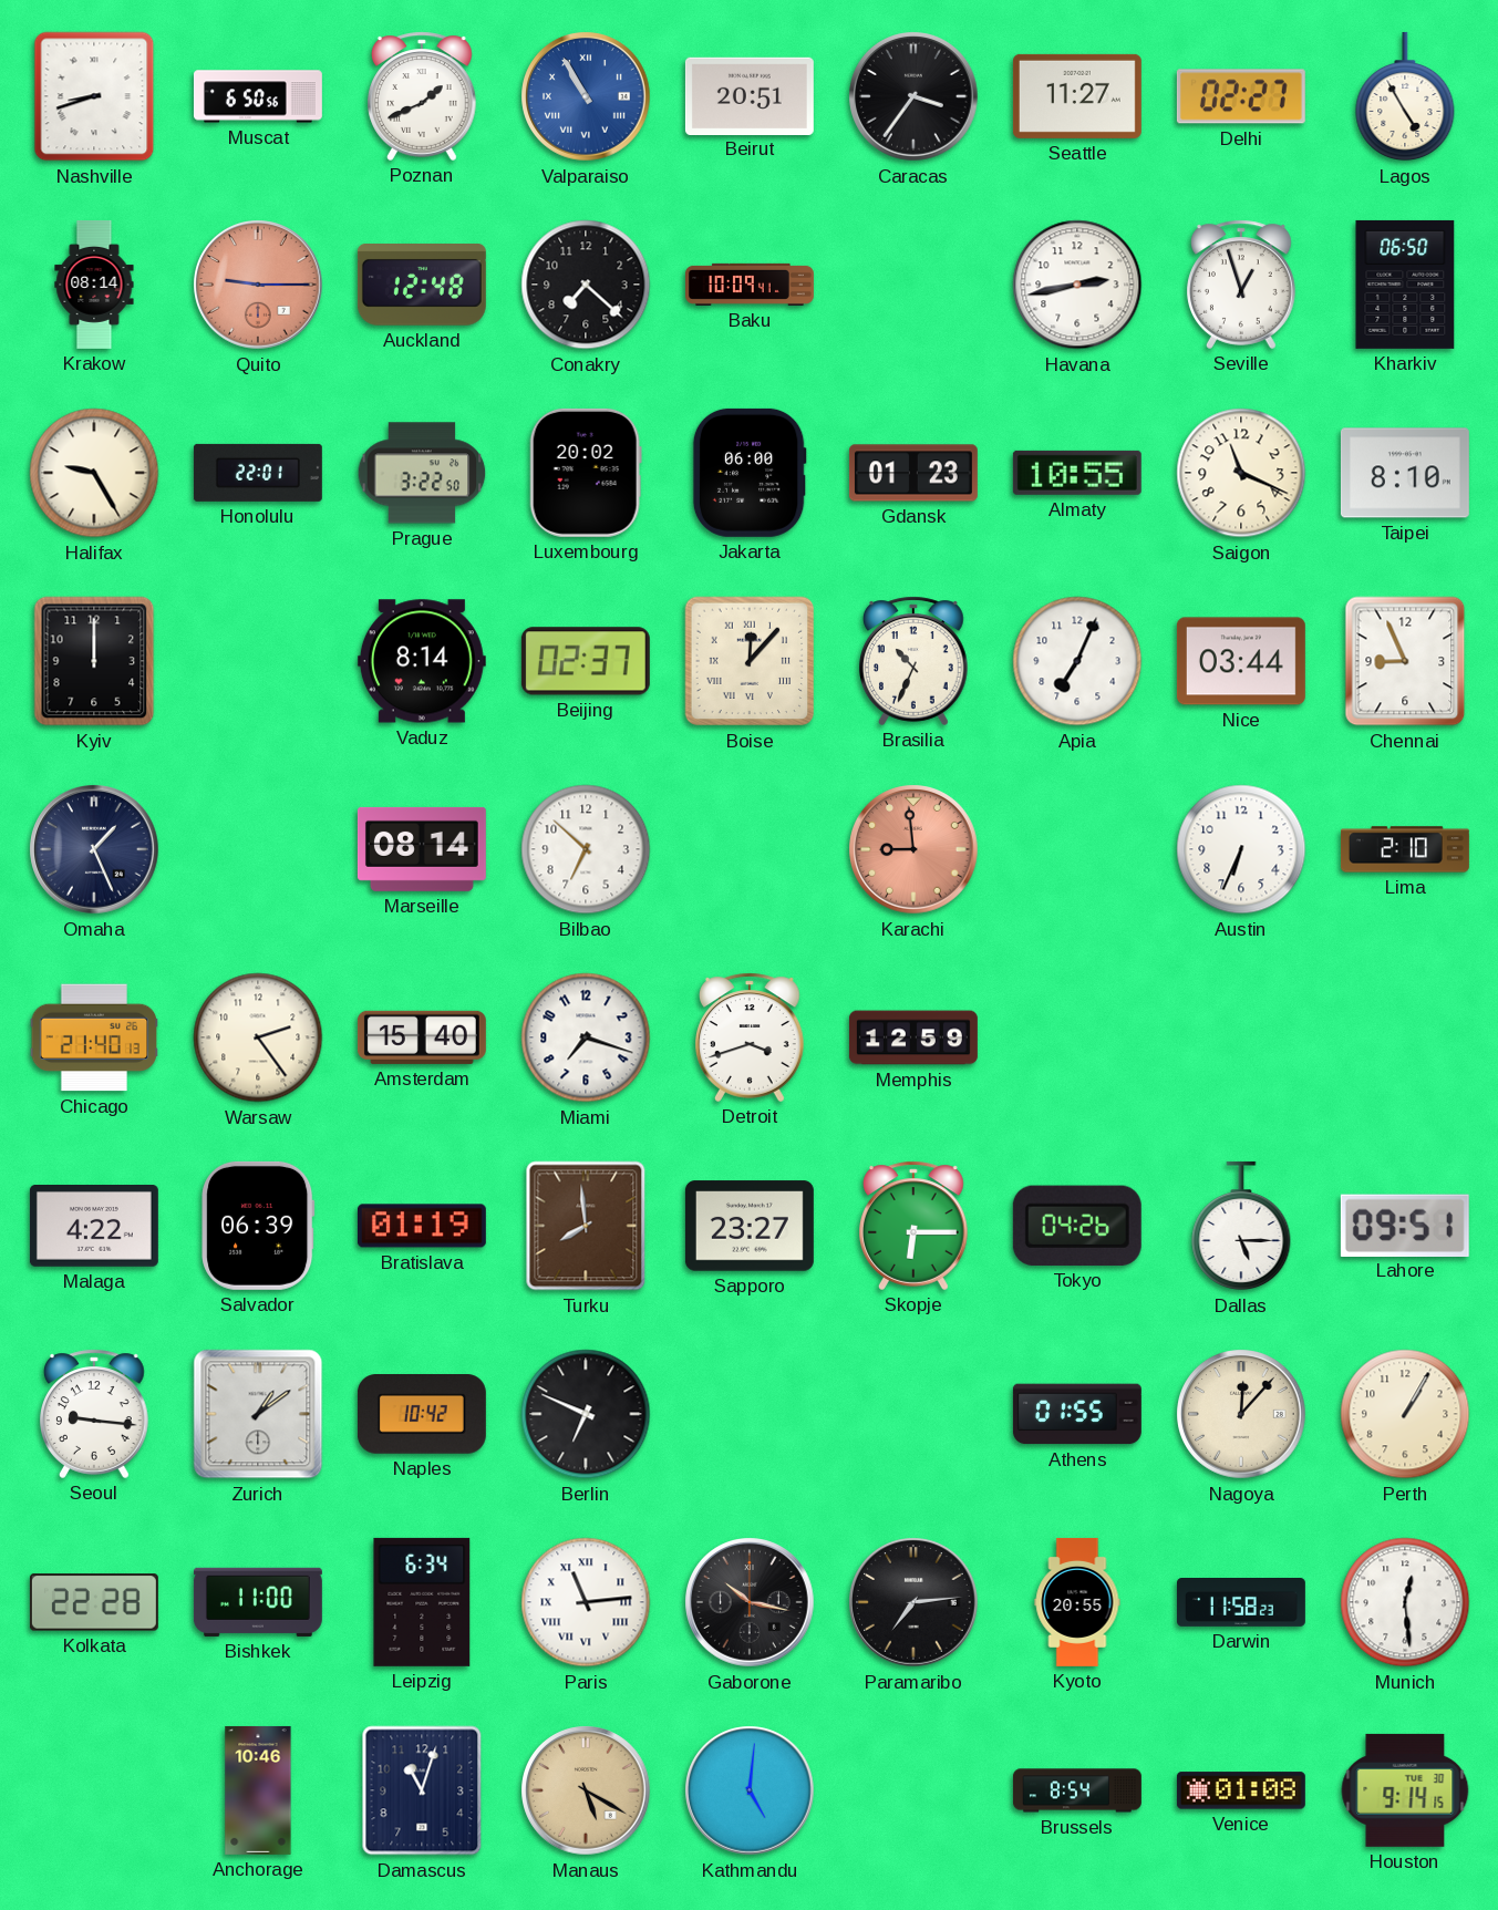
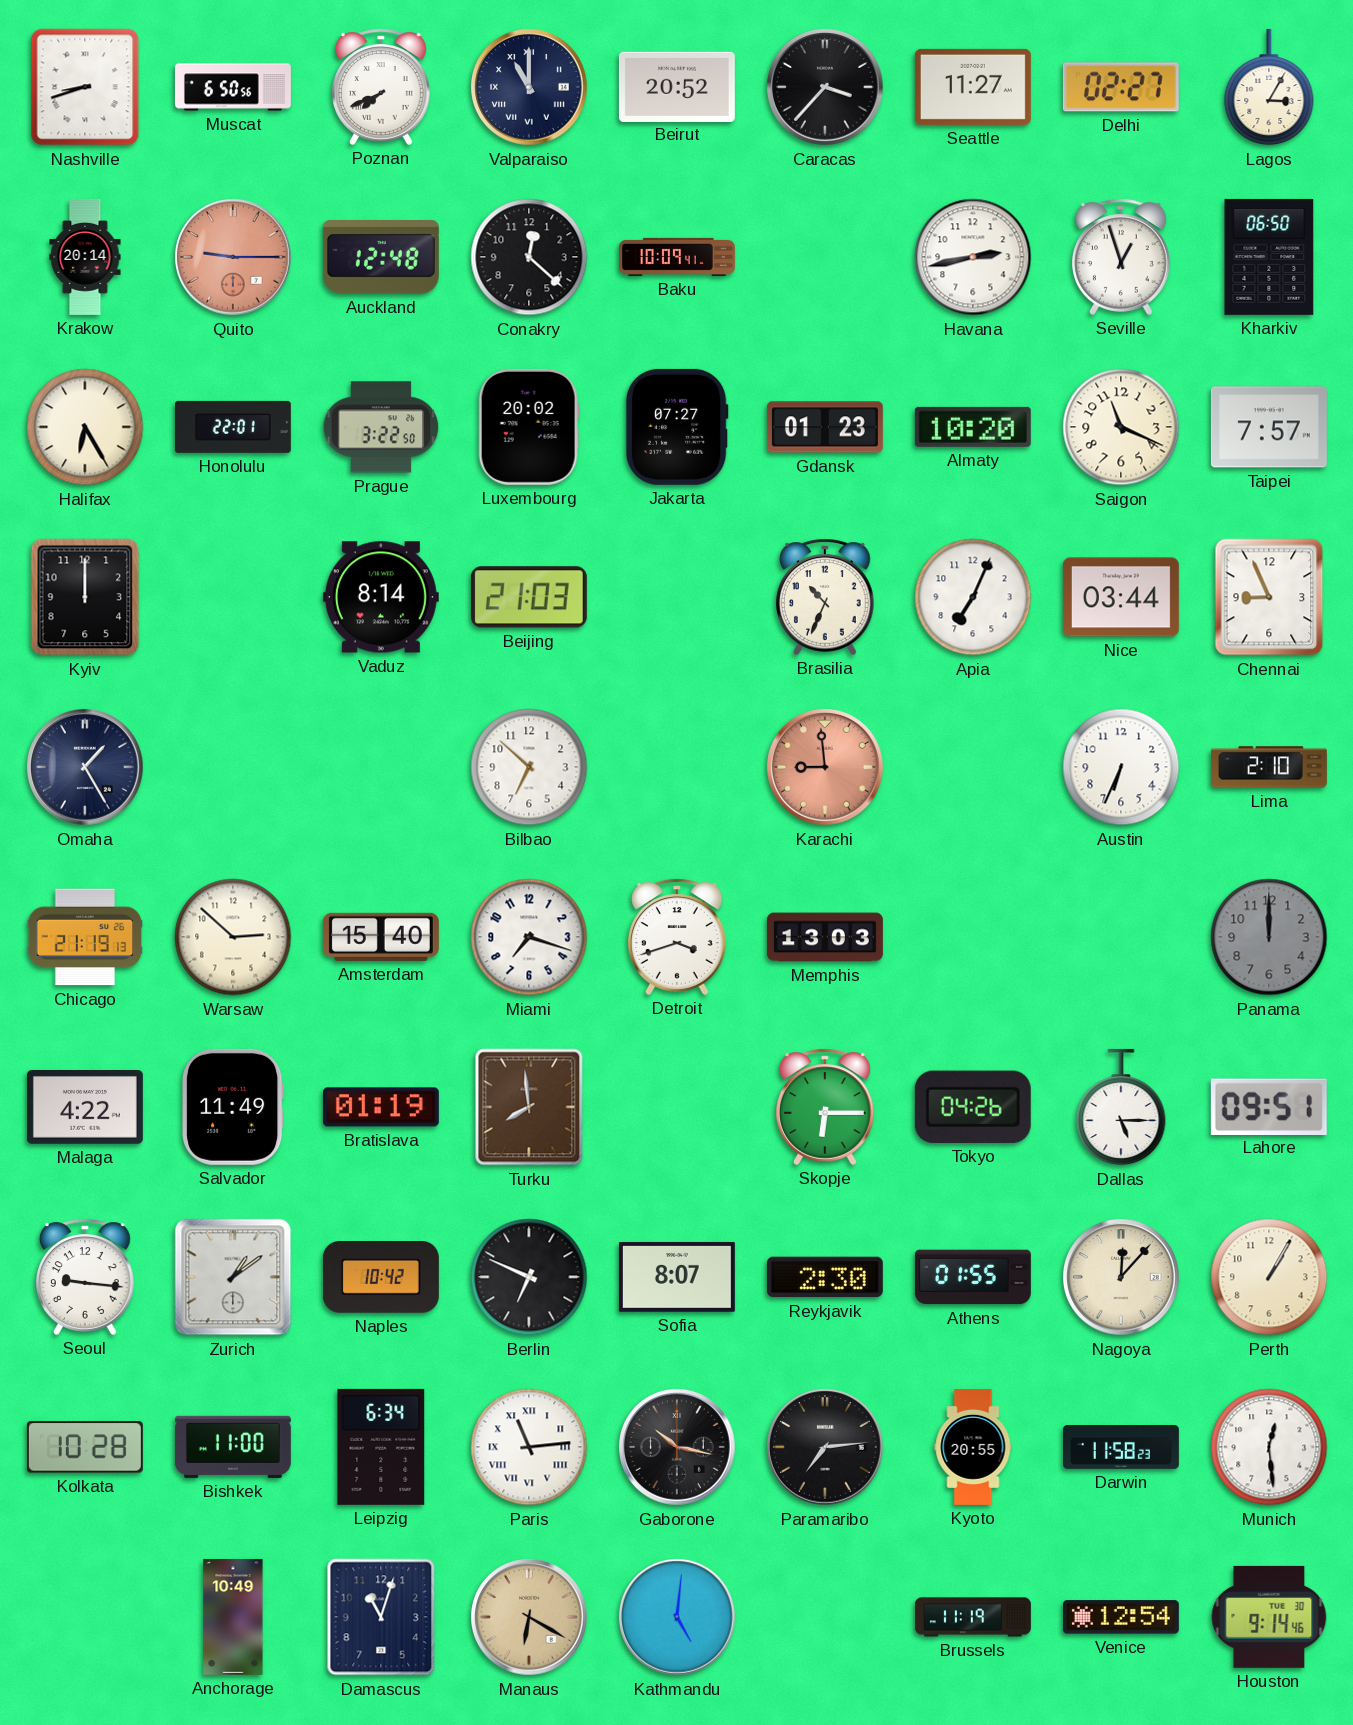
Poznan: 1:41 -> 7:41
Valparaiso: 10:55 -> 11:00
Valparaiso dial: blue -> navy
Beirut: 20:51 -> 20:52
Caracas: 3:36 -> 3:37
Lagos: 4:55 -> 3:05
Krakow: 08:14 -> 20:14
Conakry: 7:22 -> 12:22
Halifax: 9:25 -> 6:25
Jakarta: 06:00 -> 07:27
Almaty: 10:55 -> 10:20
Taipei: 8:10 -> 7:57
Beijing: 02:37 -> 21:03
Boise: 12:07 -> none
Omaha: 1:26 -> 1:25
Marseille: 08:14 -> none
Chicago: 21:40 -> 21:19
Warsaw: 2:24 -> 2:52
Memphis: 12:59 -> 13:03
Panama: none -> 12:00
Salvador: 06:39 -> 11:49
Sapporo: 23:27 -> none
Sofia: none -> 8:07
Reykjavik: none -> 2:30
Kolkata: 22:28 -> 10:28
Anchorage: 10:46 -> 10:49
Manaus: 5:20 -> 6:20
Brussels: 8:54 -> 11:19
Venice: 01:08 -> 12:54
Houston: 9:14:15 -> 9:14:46
